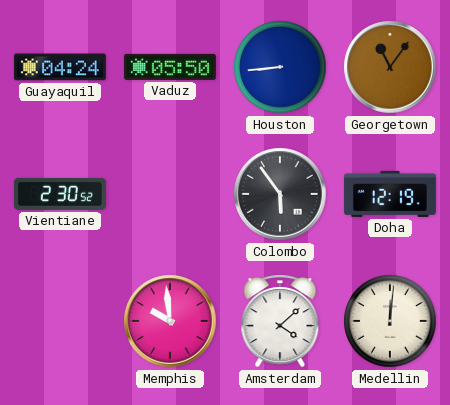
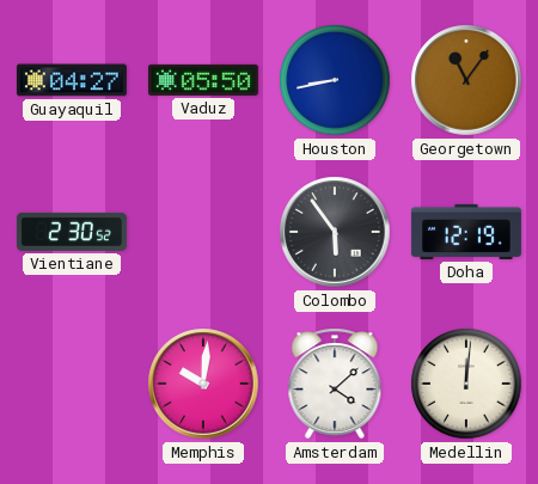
Guayaquil: 04:24 -> 04:27
Houston: 8:44 -> 8:43
Memphis: 9:59 -> 10:01
